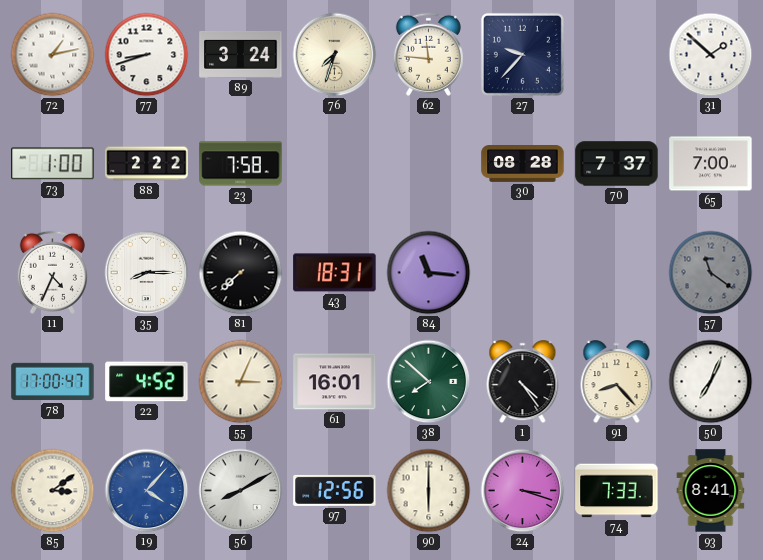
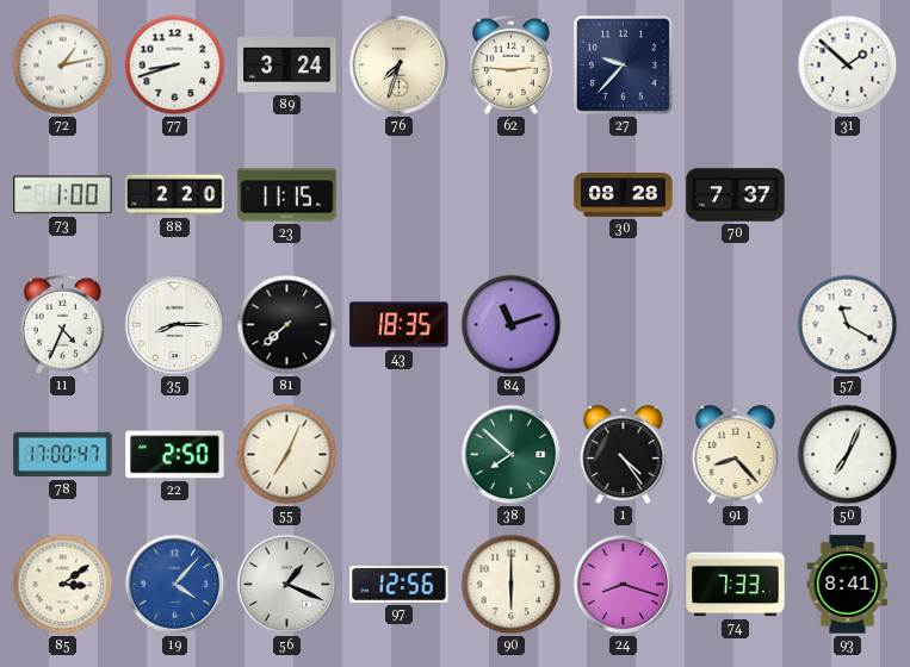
62: 11:46 -> 2:46
88: 2:22 -> 2:20
23: 7:58 -> 11:15
65: 7:00 -> none
43: 18:31 -> 18:35
84: 11:16 -> 11:12
57: 11:21 -> 11:20
57 dial: grey -> white
22: 4:52 -> 2:50
55: 3:04 -> 7:04
61: 16:01 -> none
56: 8:10 -> 1:19
24: 3:18 -> 8:18
